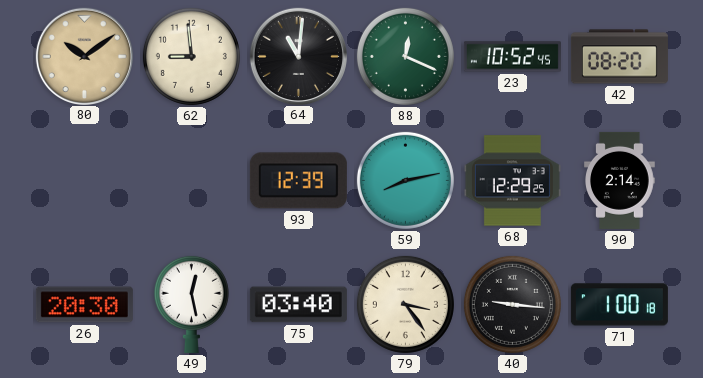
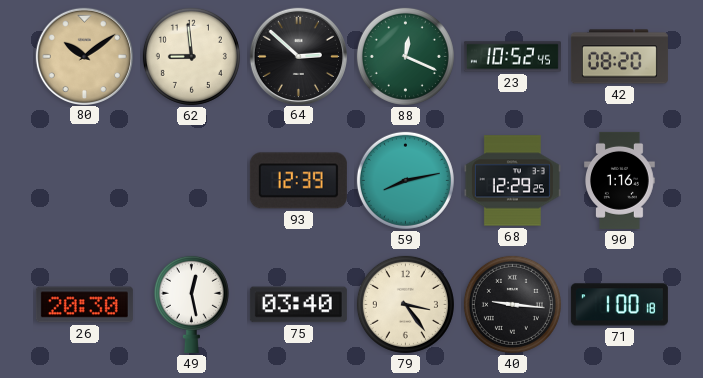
64: 11:01 -> 2:52
90: 2:14 -> 1:16
